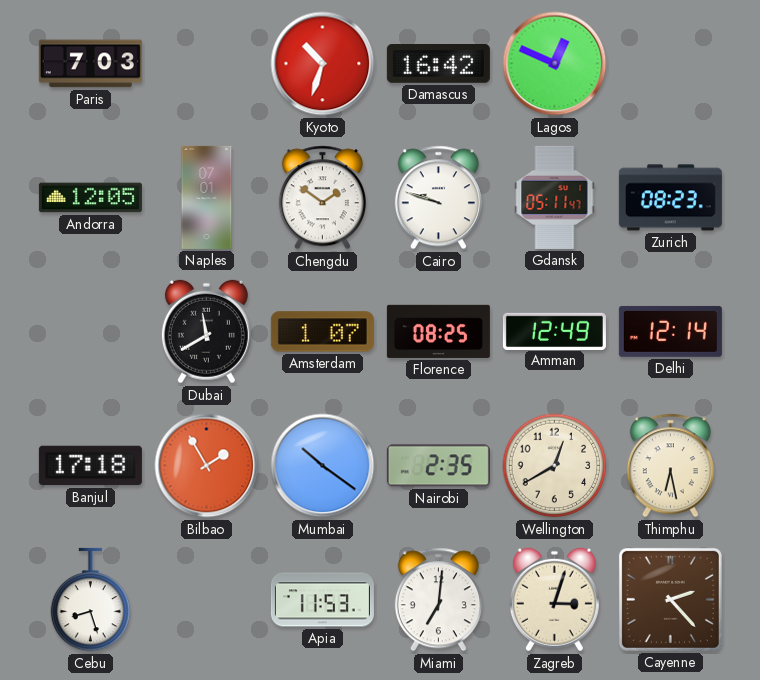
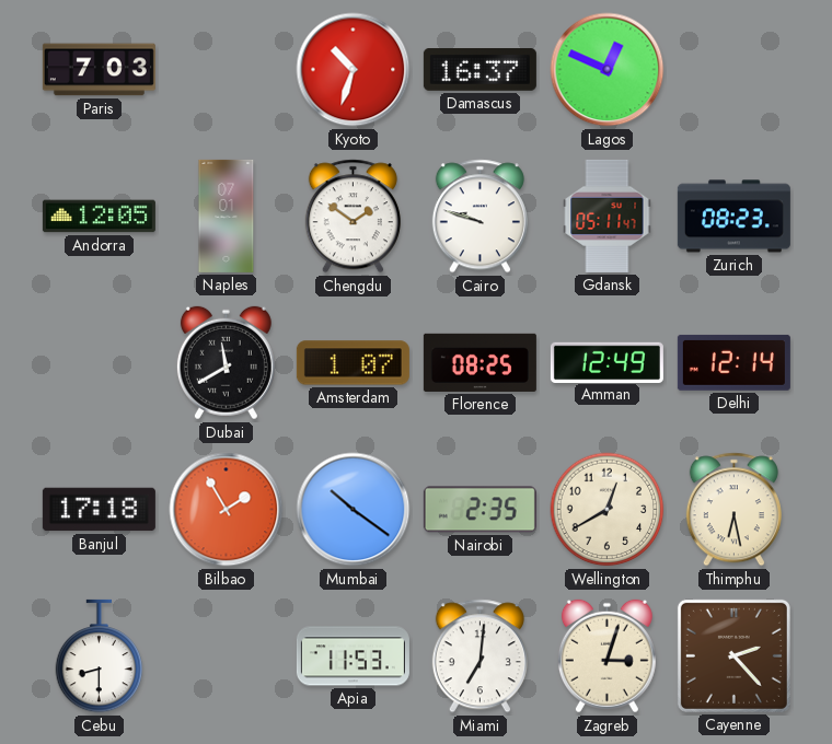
Damascus: 16:42 -> 16:37
Cebu: 8:27 -> 8:30
